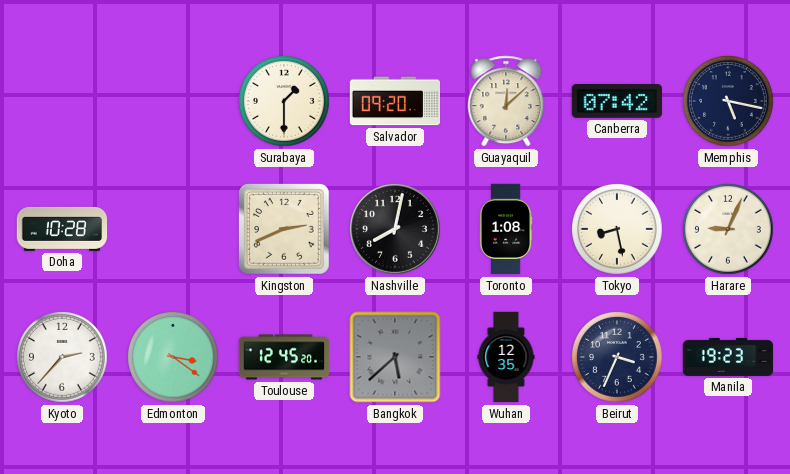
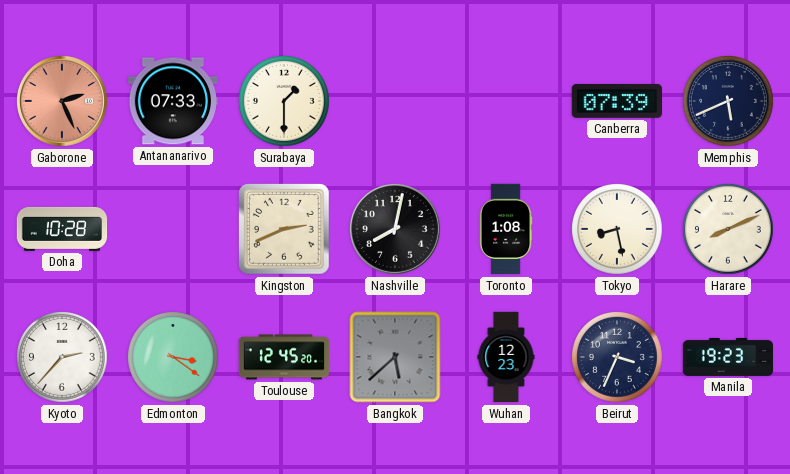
Gaborone: none -> 2:26
Antananarivo: none -> 07:33
Salvador: 09:20 -> none
Guayaquil: 12:08 -> none
Canberra: 07:42 -> 07:39
Memphis: 5:17 -> 5:41
Harare: 9:04 -> 8:11
Wuhan: 12:35 -> 12:23
